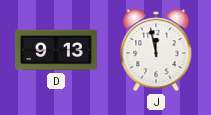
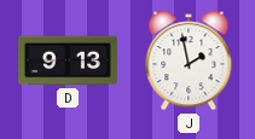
J: 11:58 -> 1:58
